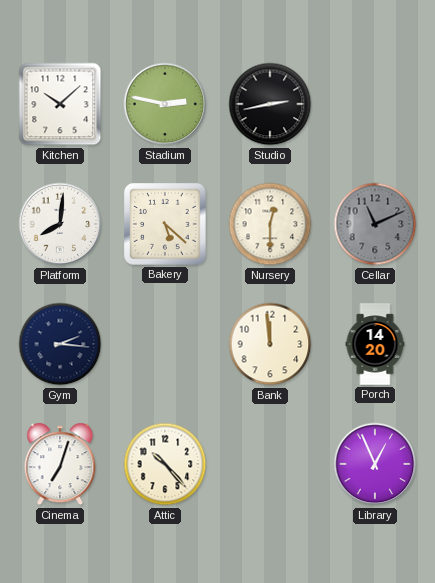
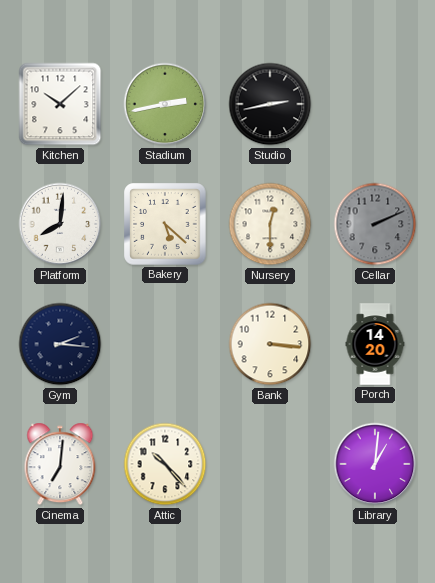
Stadium: 2:47 -> 2:43
Cellar: 11:11 -> 2:11
Bank: 11:59 -> 3:16
Cinema: 7:03 -> 7:01
Library: 12:56 -> 1:01
